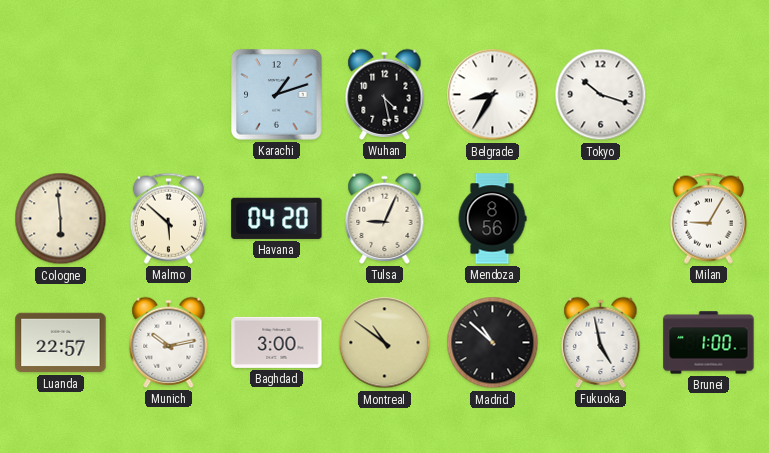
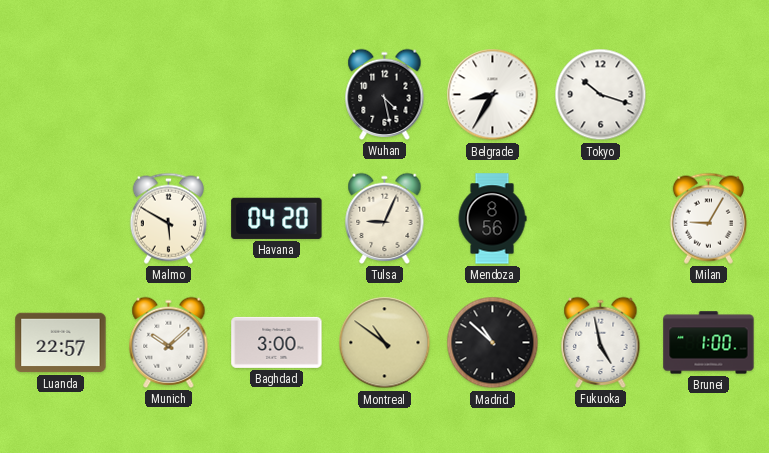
Karachi: 1:12 -> none
Cologne: 5:59 -> none
Malmo: 5:52 -> 5:50
Munich: 10:13 -> 10:08
